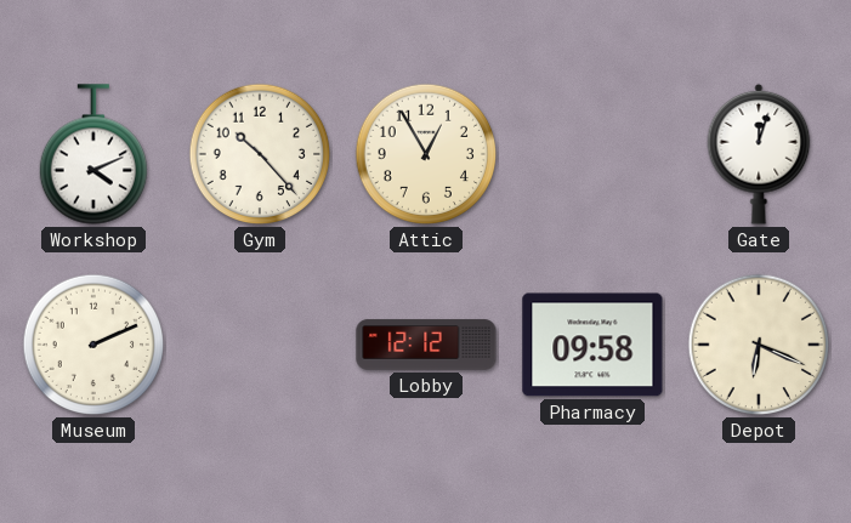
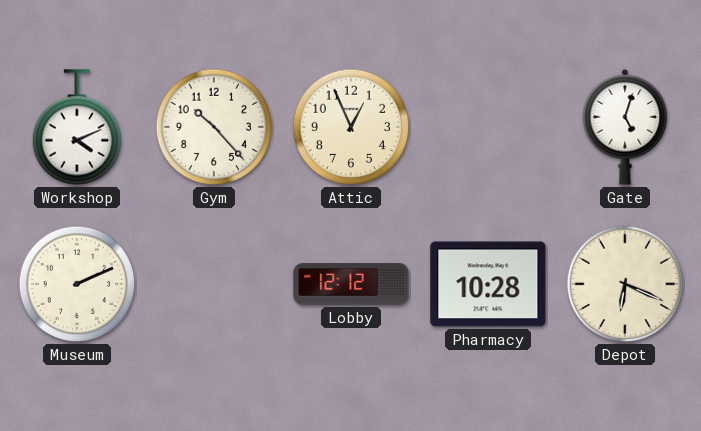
Attic: 12:55 -> 12:56
Gate: 12:03 -> 5:03
Pharmacy: 09:58 -> 10:28
